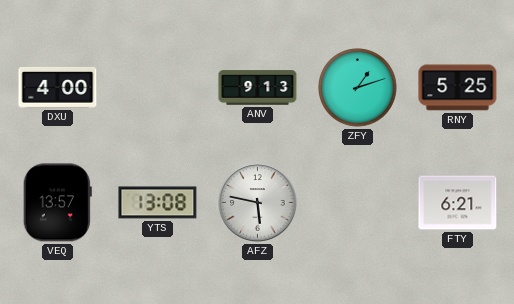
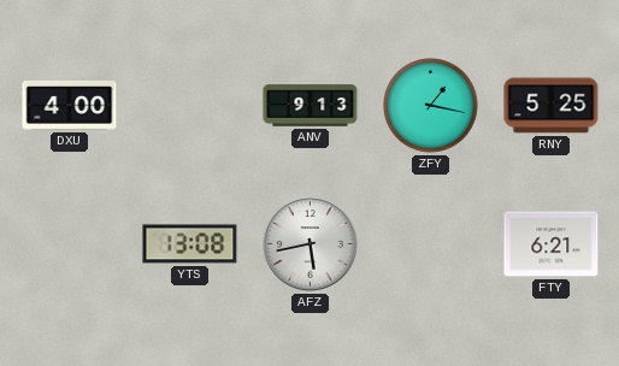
ZFY: 1:12 -> 1:17
VEQ: 13:57 -> none
AFZ: 5:47 -> 5:43
